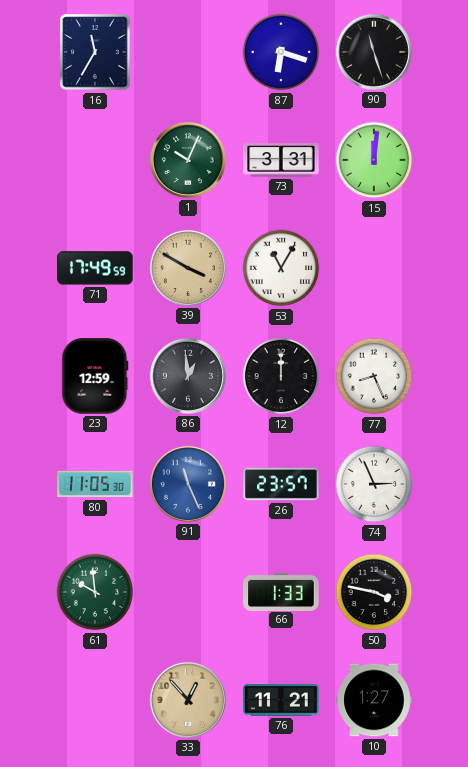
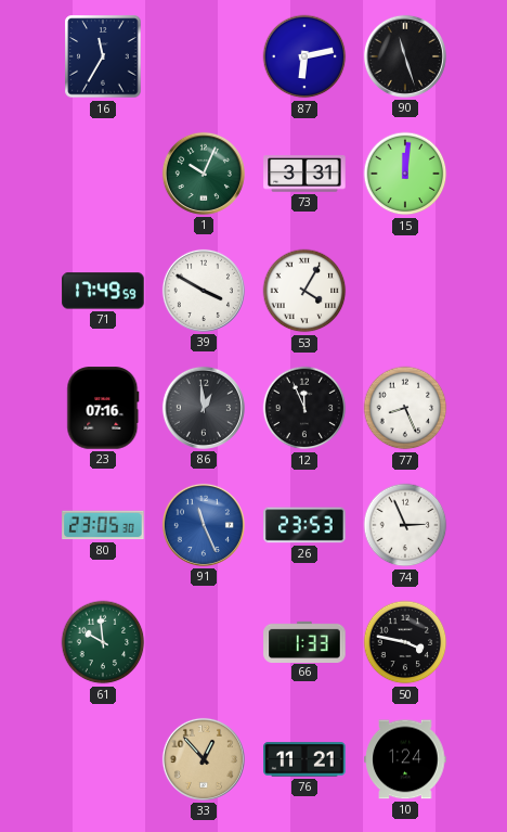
87: 6:18 -> 6:13
39 dial: champagne -> white
53: 11:05 -> 4:05
23: 12:59 -> 07:16
12: 12:00 -> 11:56
80: 11:05 -> 23:05
26: 23:57 -> 23:53
10: 1:27 -> 1:24
